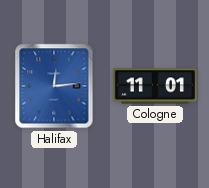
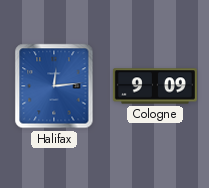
Cologne: 11:01 -> 9:09
